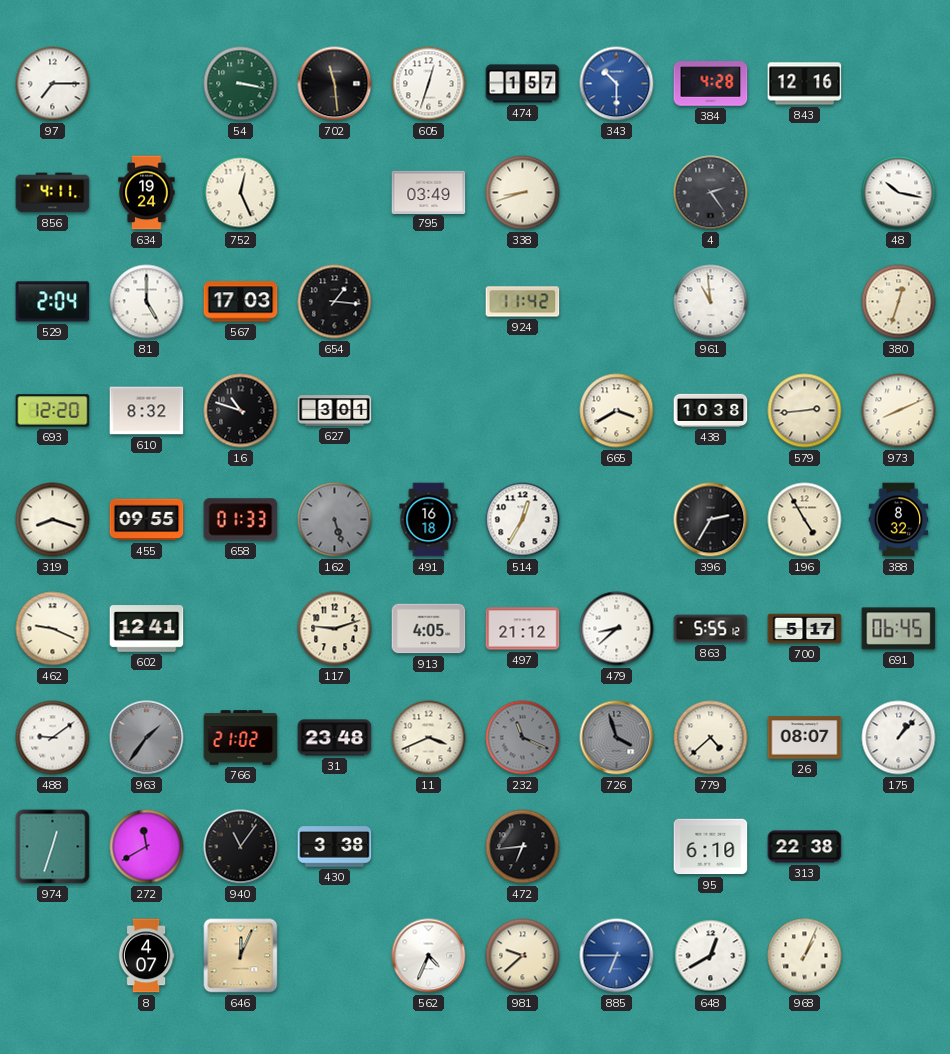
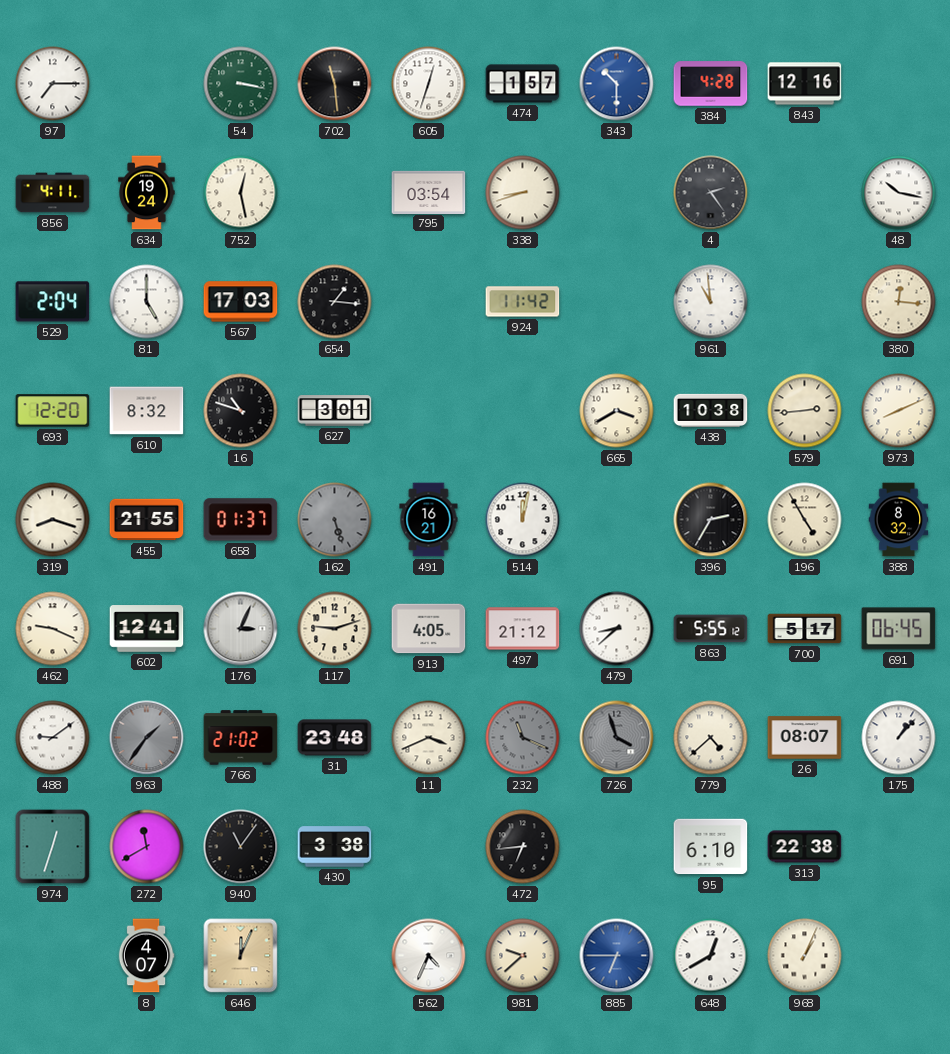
752: 12:26 -> 12:28
795: 03:49 -> 03:54
380: 12:33 -> 12:16
455: 09:55 -> 21:55
658: 01:33 -> 01:37
491: 16:18 -> 16:21
514: 12:35 -> 12:02
176: none -> 3:04
